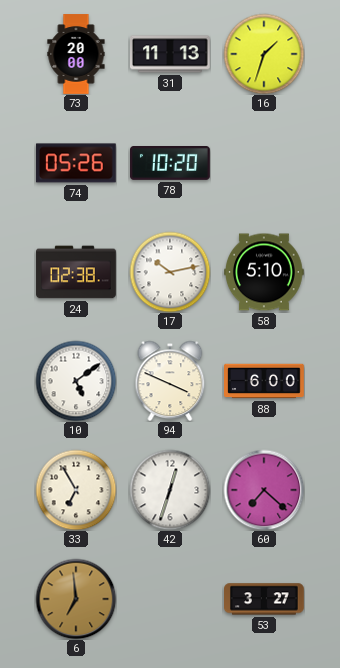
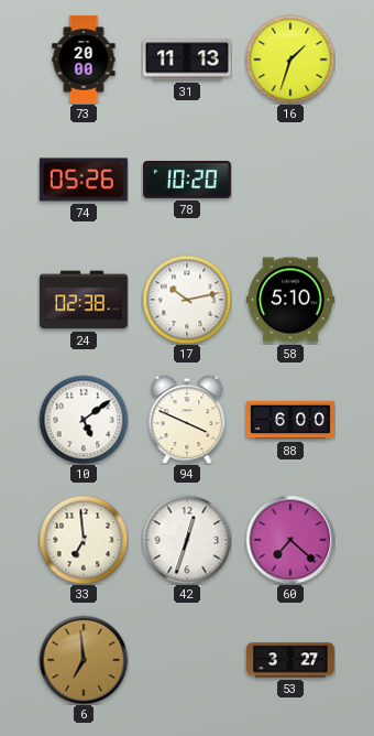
33: 6:55 -> 6:59
